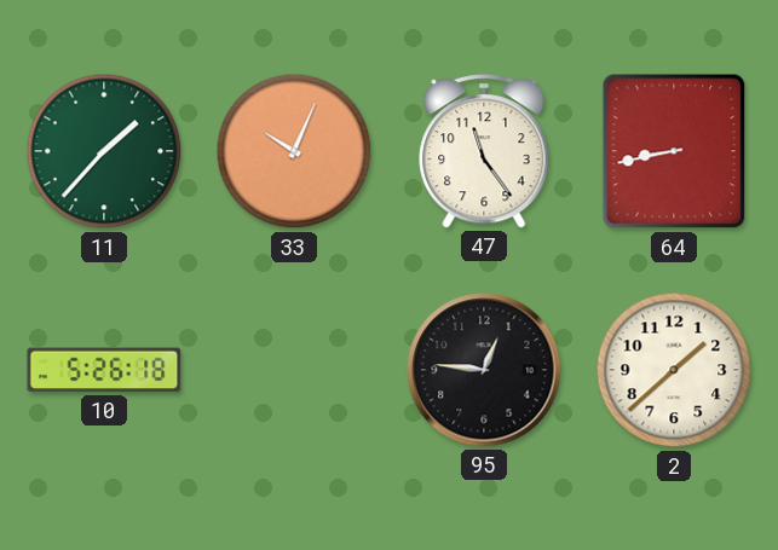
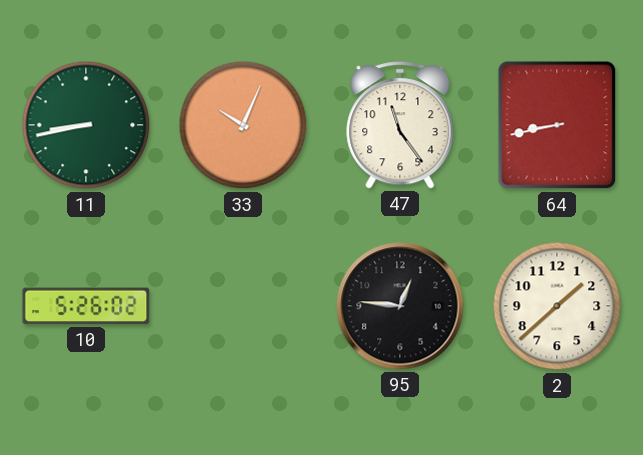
11: 1:37 -> 8:43
10: 5:26:18 -> 5:26:02
